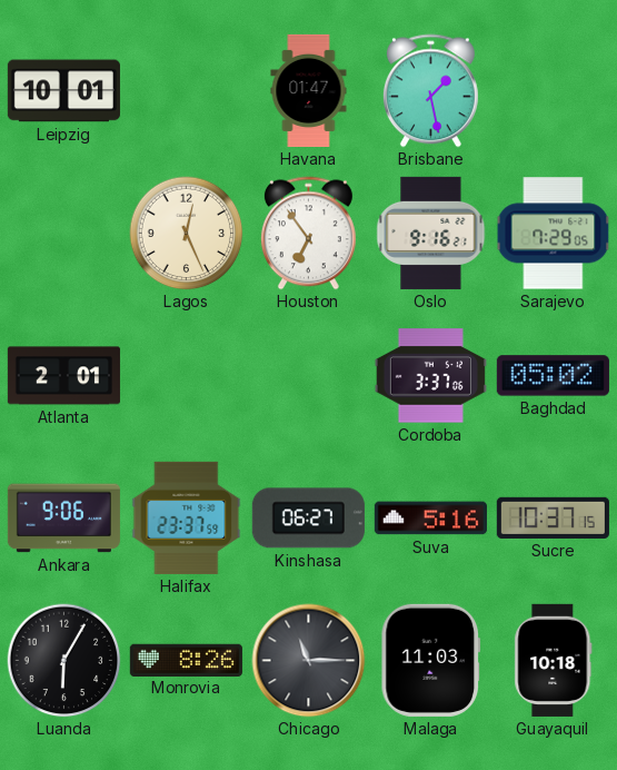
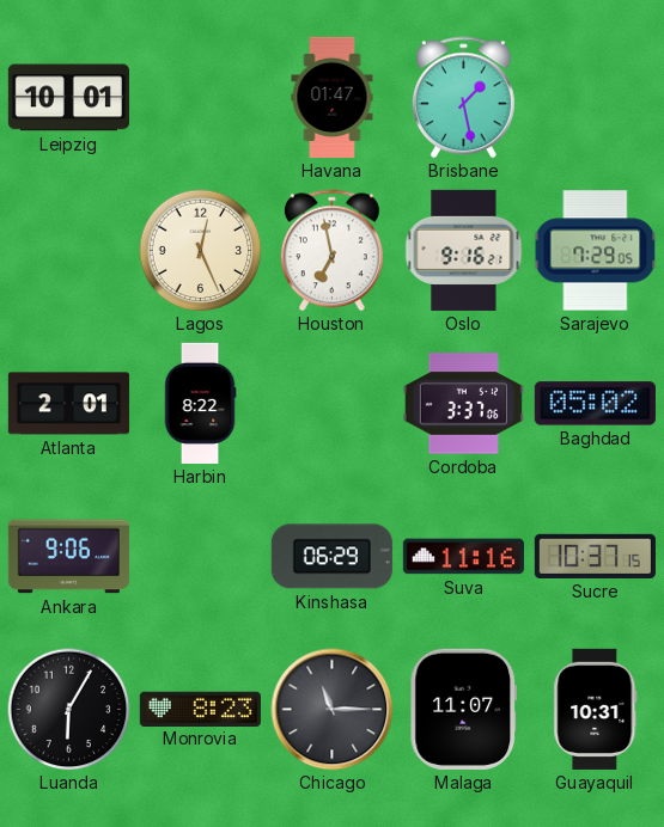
Houston: 6:54 -> 6:58
Harbin: none -> 8:22
Halifax: 23:37 -> none
Kinshasa: 06:27 -> 06:29
Suva: 5:16 -> 11:16
Monrovia: 8:26 -> 8:23
Malaga: 11:03 -> 11:07
Guayaquil: 10:18 -> 10:31
